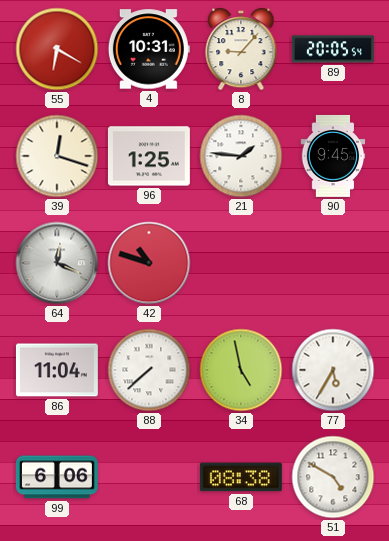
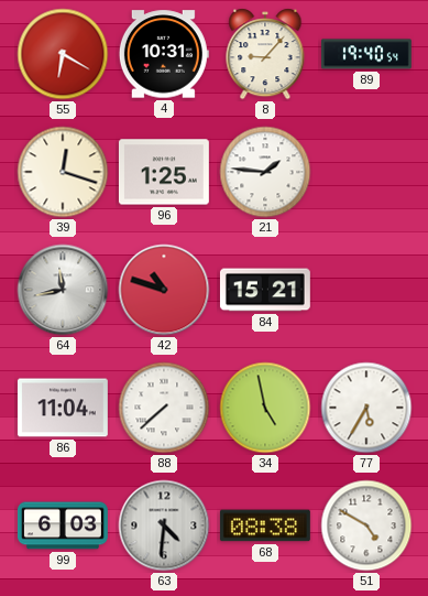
89: 20:05 -> 19:40
90: 9:45 -> none
64: 12:19 -> 11:43
84: none -> 15:21
99: 6:06 -> 6:03
63: none -> 4:31
